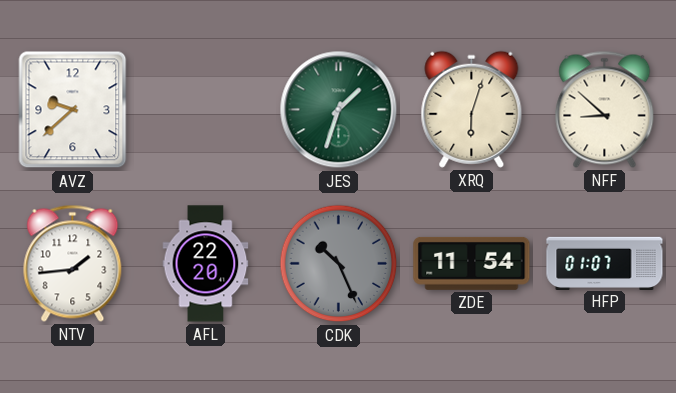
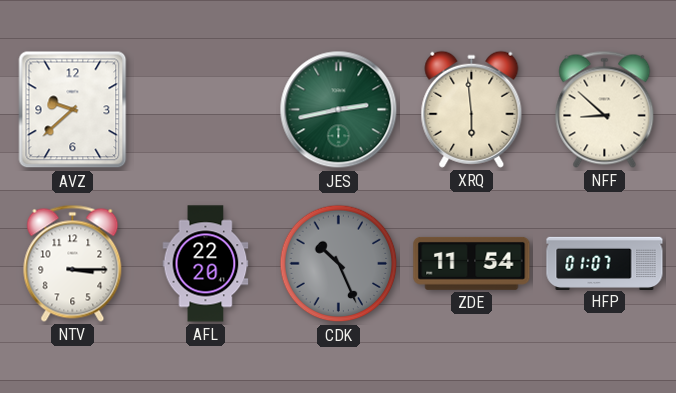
JES: 1:33 -> 2:43
XRQ: 6:03 -> 5:59
NTV: 1:44 -> 3:15
